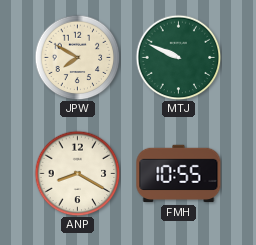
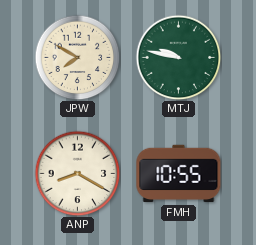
MTJ: 9:49 -> 9:47
